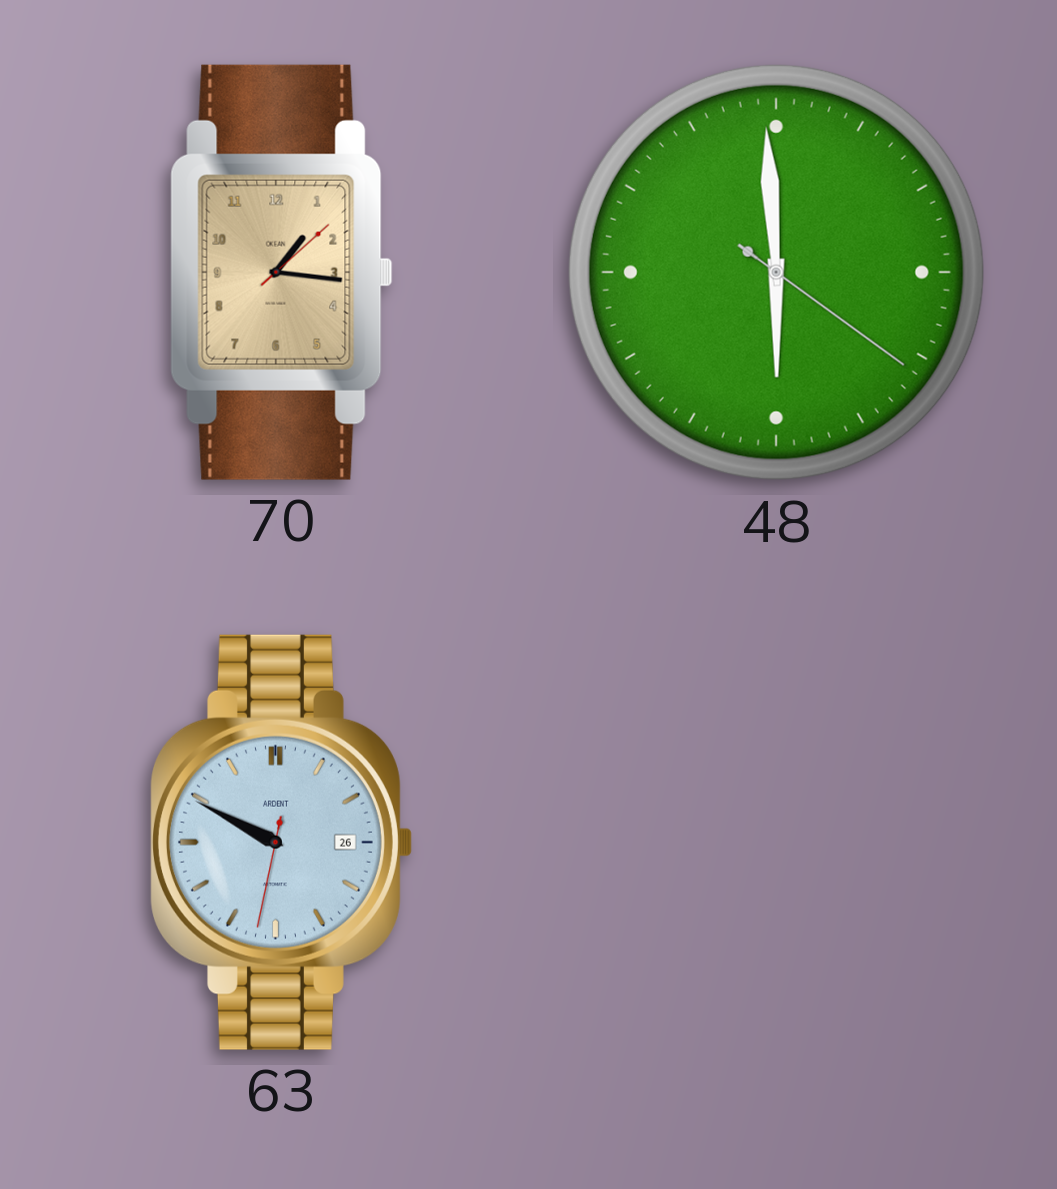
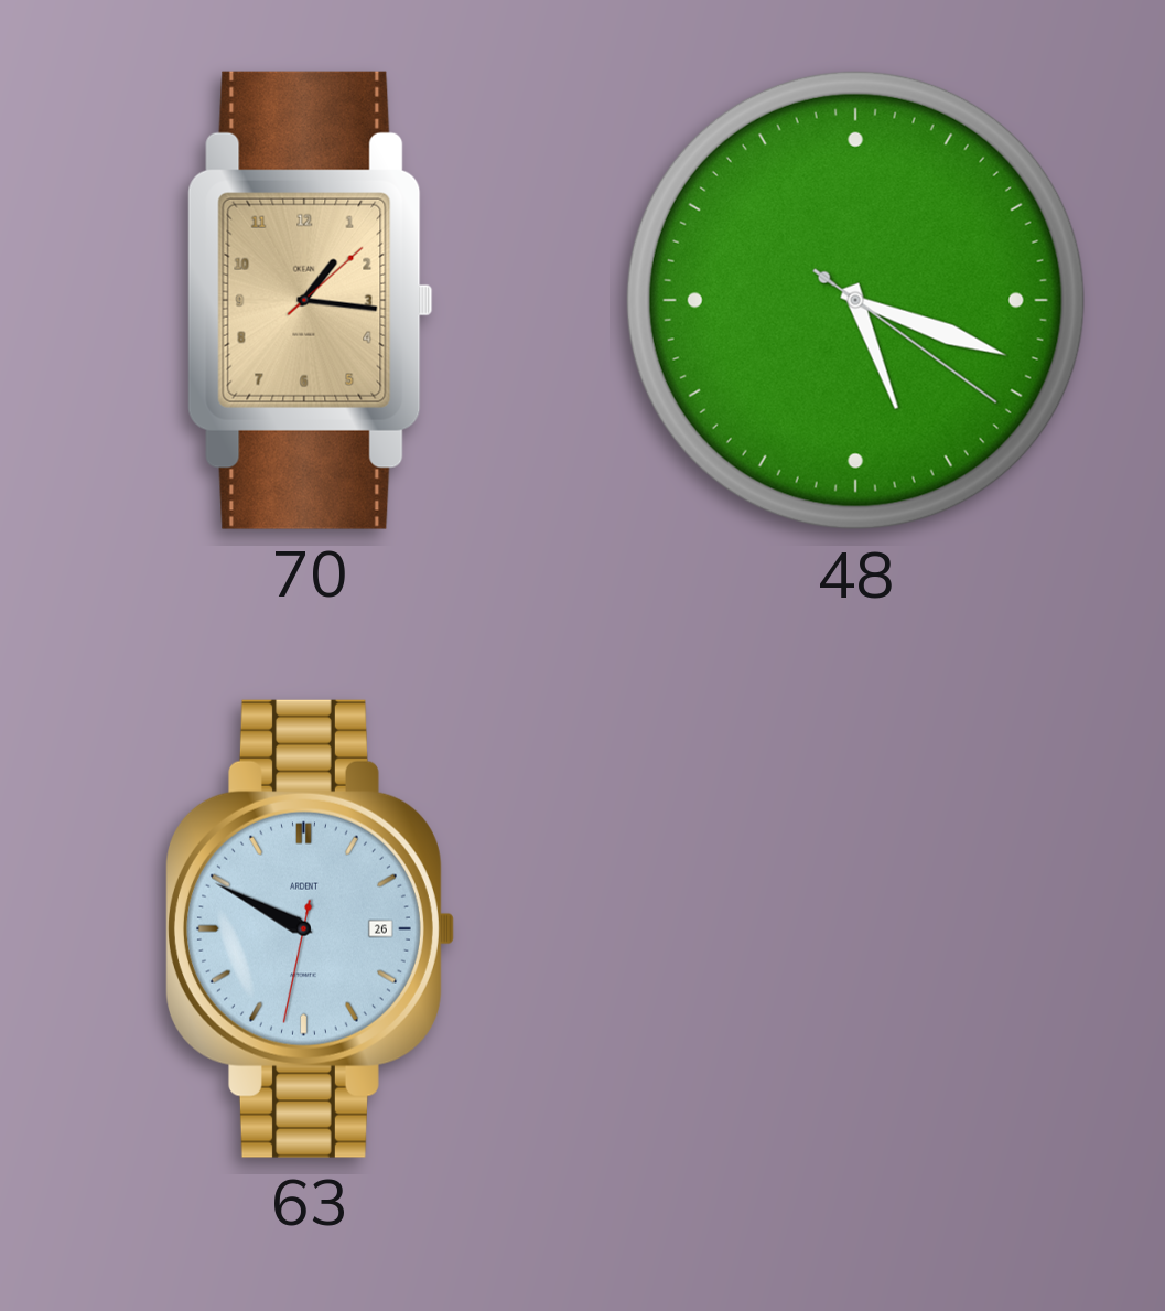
48: 5:59 -> 5:18
